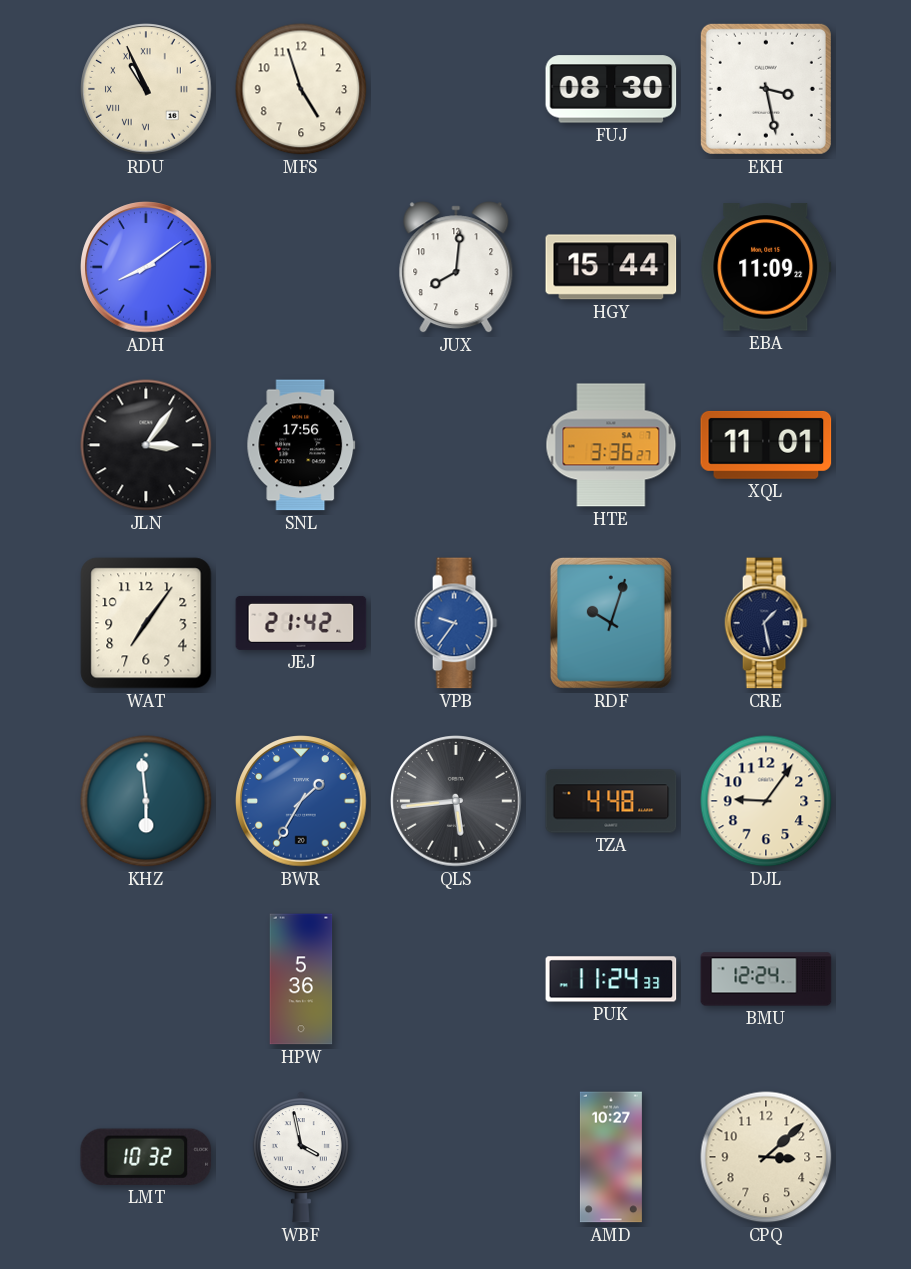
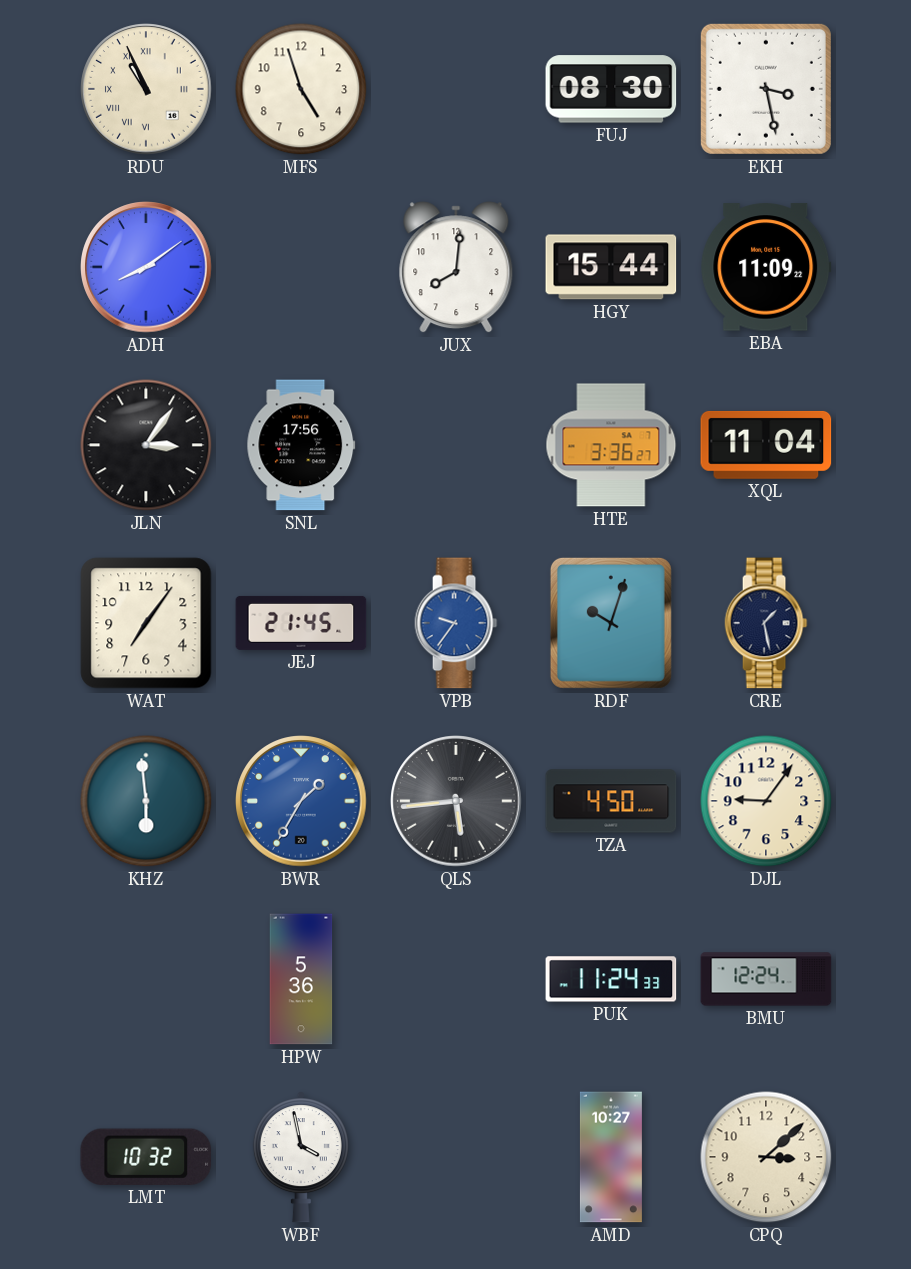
XQL: 11:01 -> 11:04
JEJ: 21:42 -> 21:45
TZA: 4:48 -> 4:50
